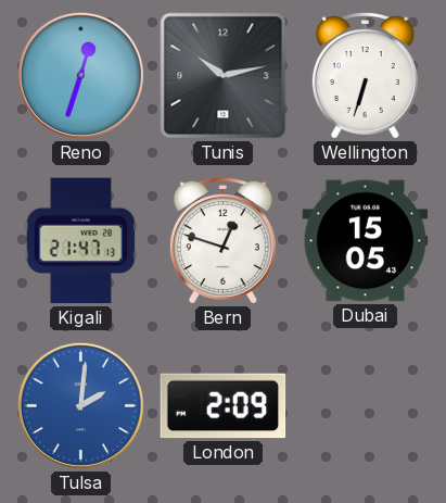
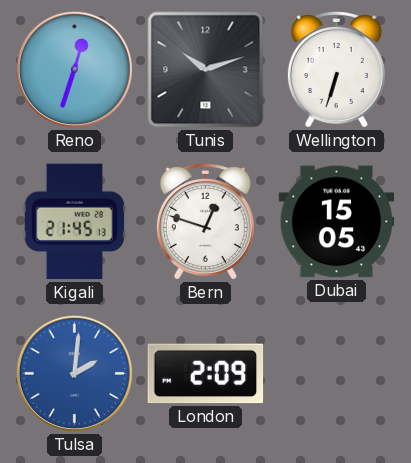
Tunis: 10:13 -> 10:12
Kigali: 21:47 -> 21:45
